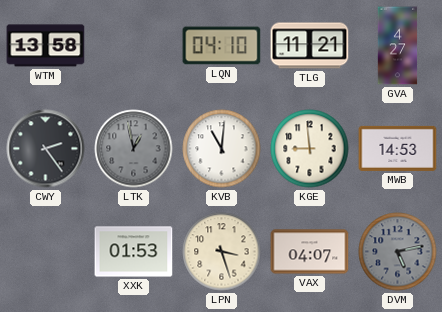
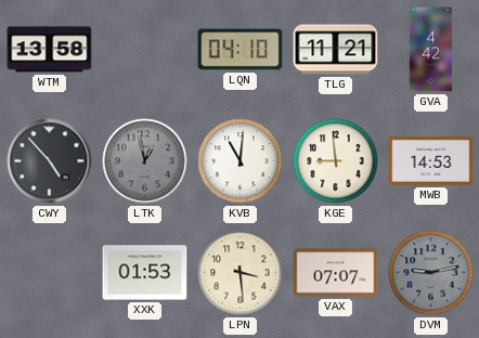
GVA: 4:27 -> 4:42
CWY: 2:24 -> 4:53
LPN: 3:27 -> 3:29
VAX: 04:07 -> 07:07
DVM: 5:13 -> 9:13
